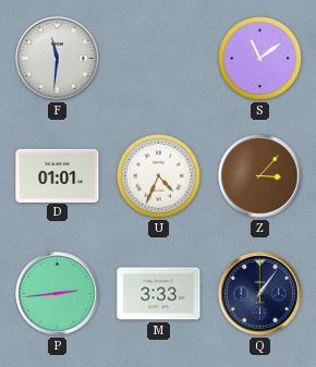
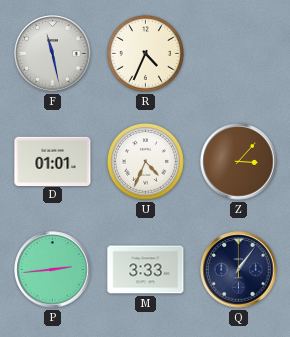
F: 11:31 -> 11:28
R: none -> 4:34
S: 11:09 -> none
